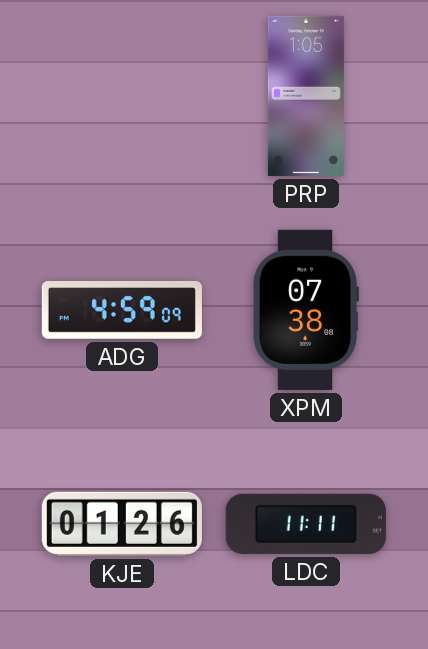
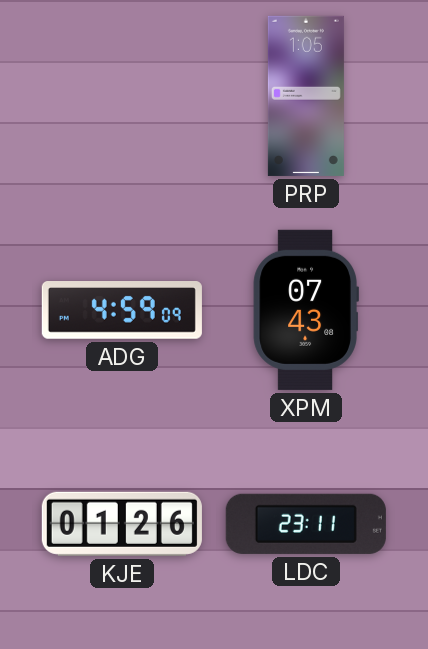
XPM: 07:38 -> 07:43
LDC: 11:11 -> 23:11
